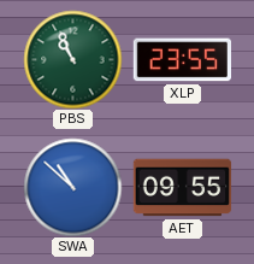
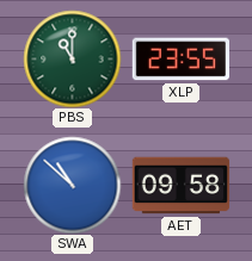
PBS: 10:56 -> 11:00
AET: 09:55 -> 09:58
